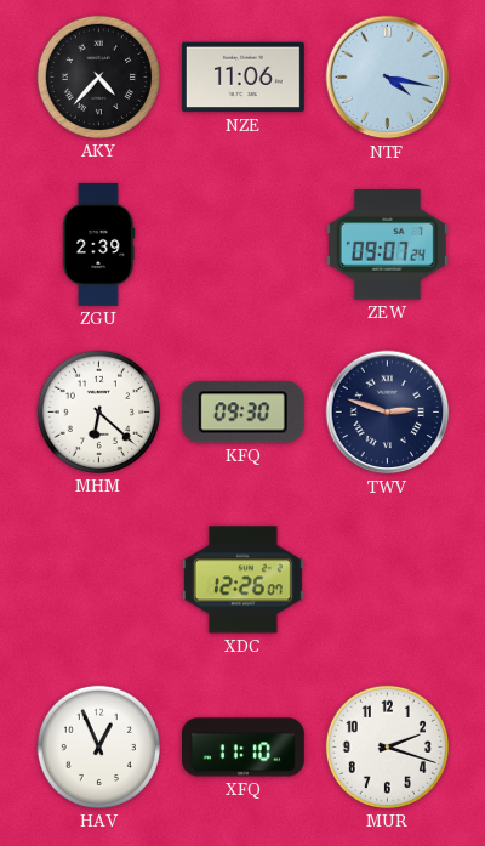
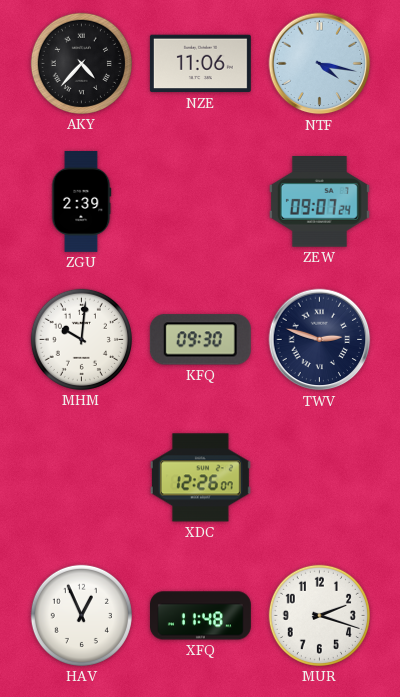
MHM: 6:22 -> 10:01
XFQ: 11:10 -> 11:48
